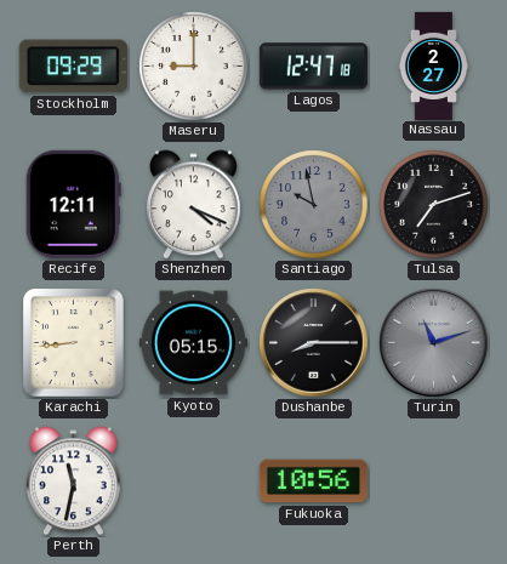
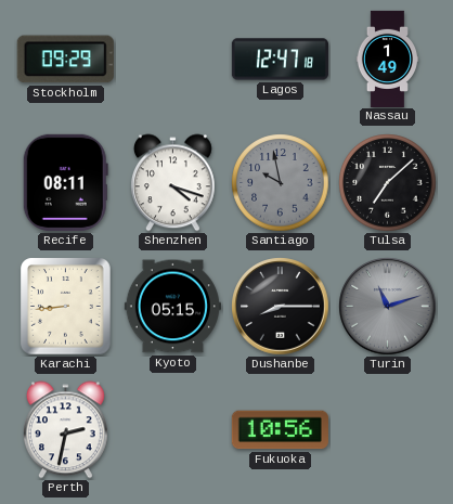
Maseru: 9:00 -> none
Nassau: 2:27 -> 1:49
Recife: 12:11 -> 08:11
Shenzhen: 4:19 -> 4:18
Tulsa: 7:12 -> 7:08
Perth: 11:32 -> 2:32
